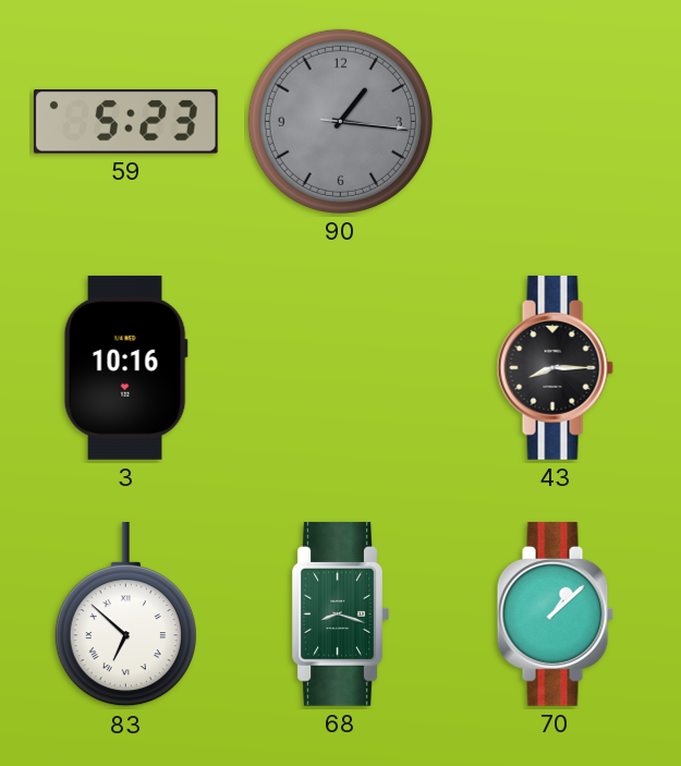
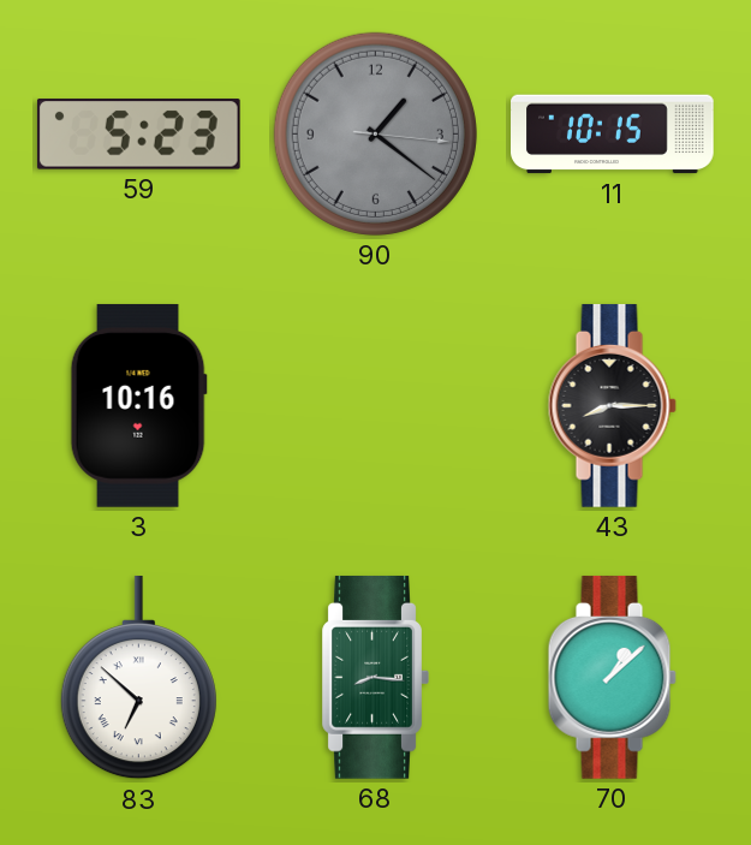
90: 1:16 -> 1:21
11: none -> 10:15
68: 8:18 -> 8:16
